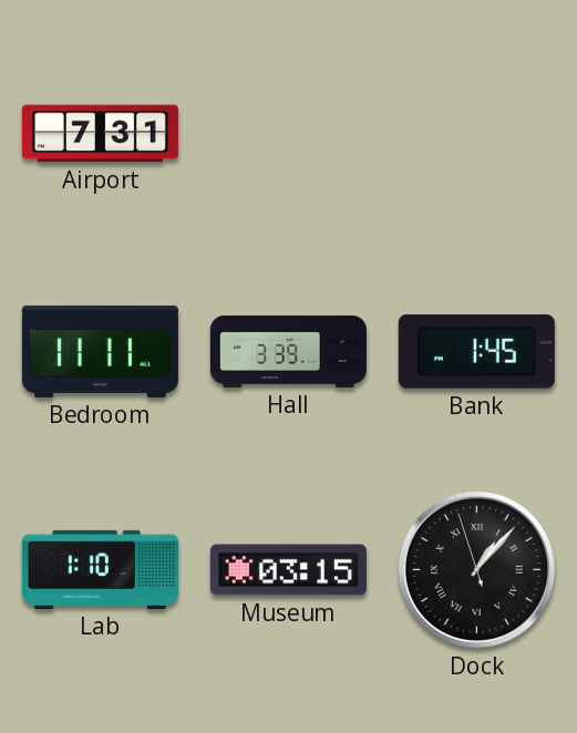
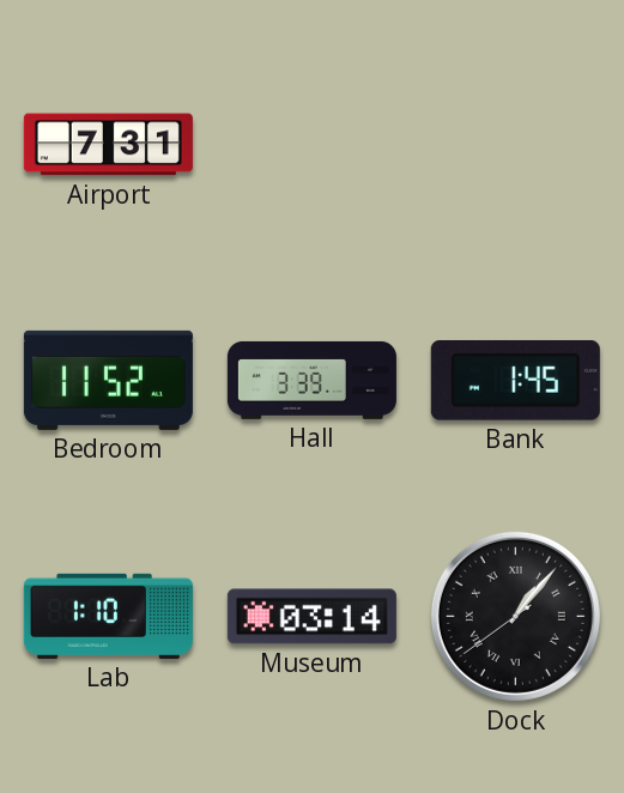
Bedroom: 11:11 -> 11:52
Museum: 03:15 -> 03:14
Dock: 1:06:57 -> 1:06:39
